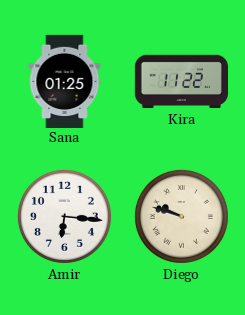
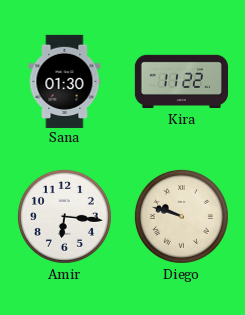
Sana: 01:25 -> 01:30
